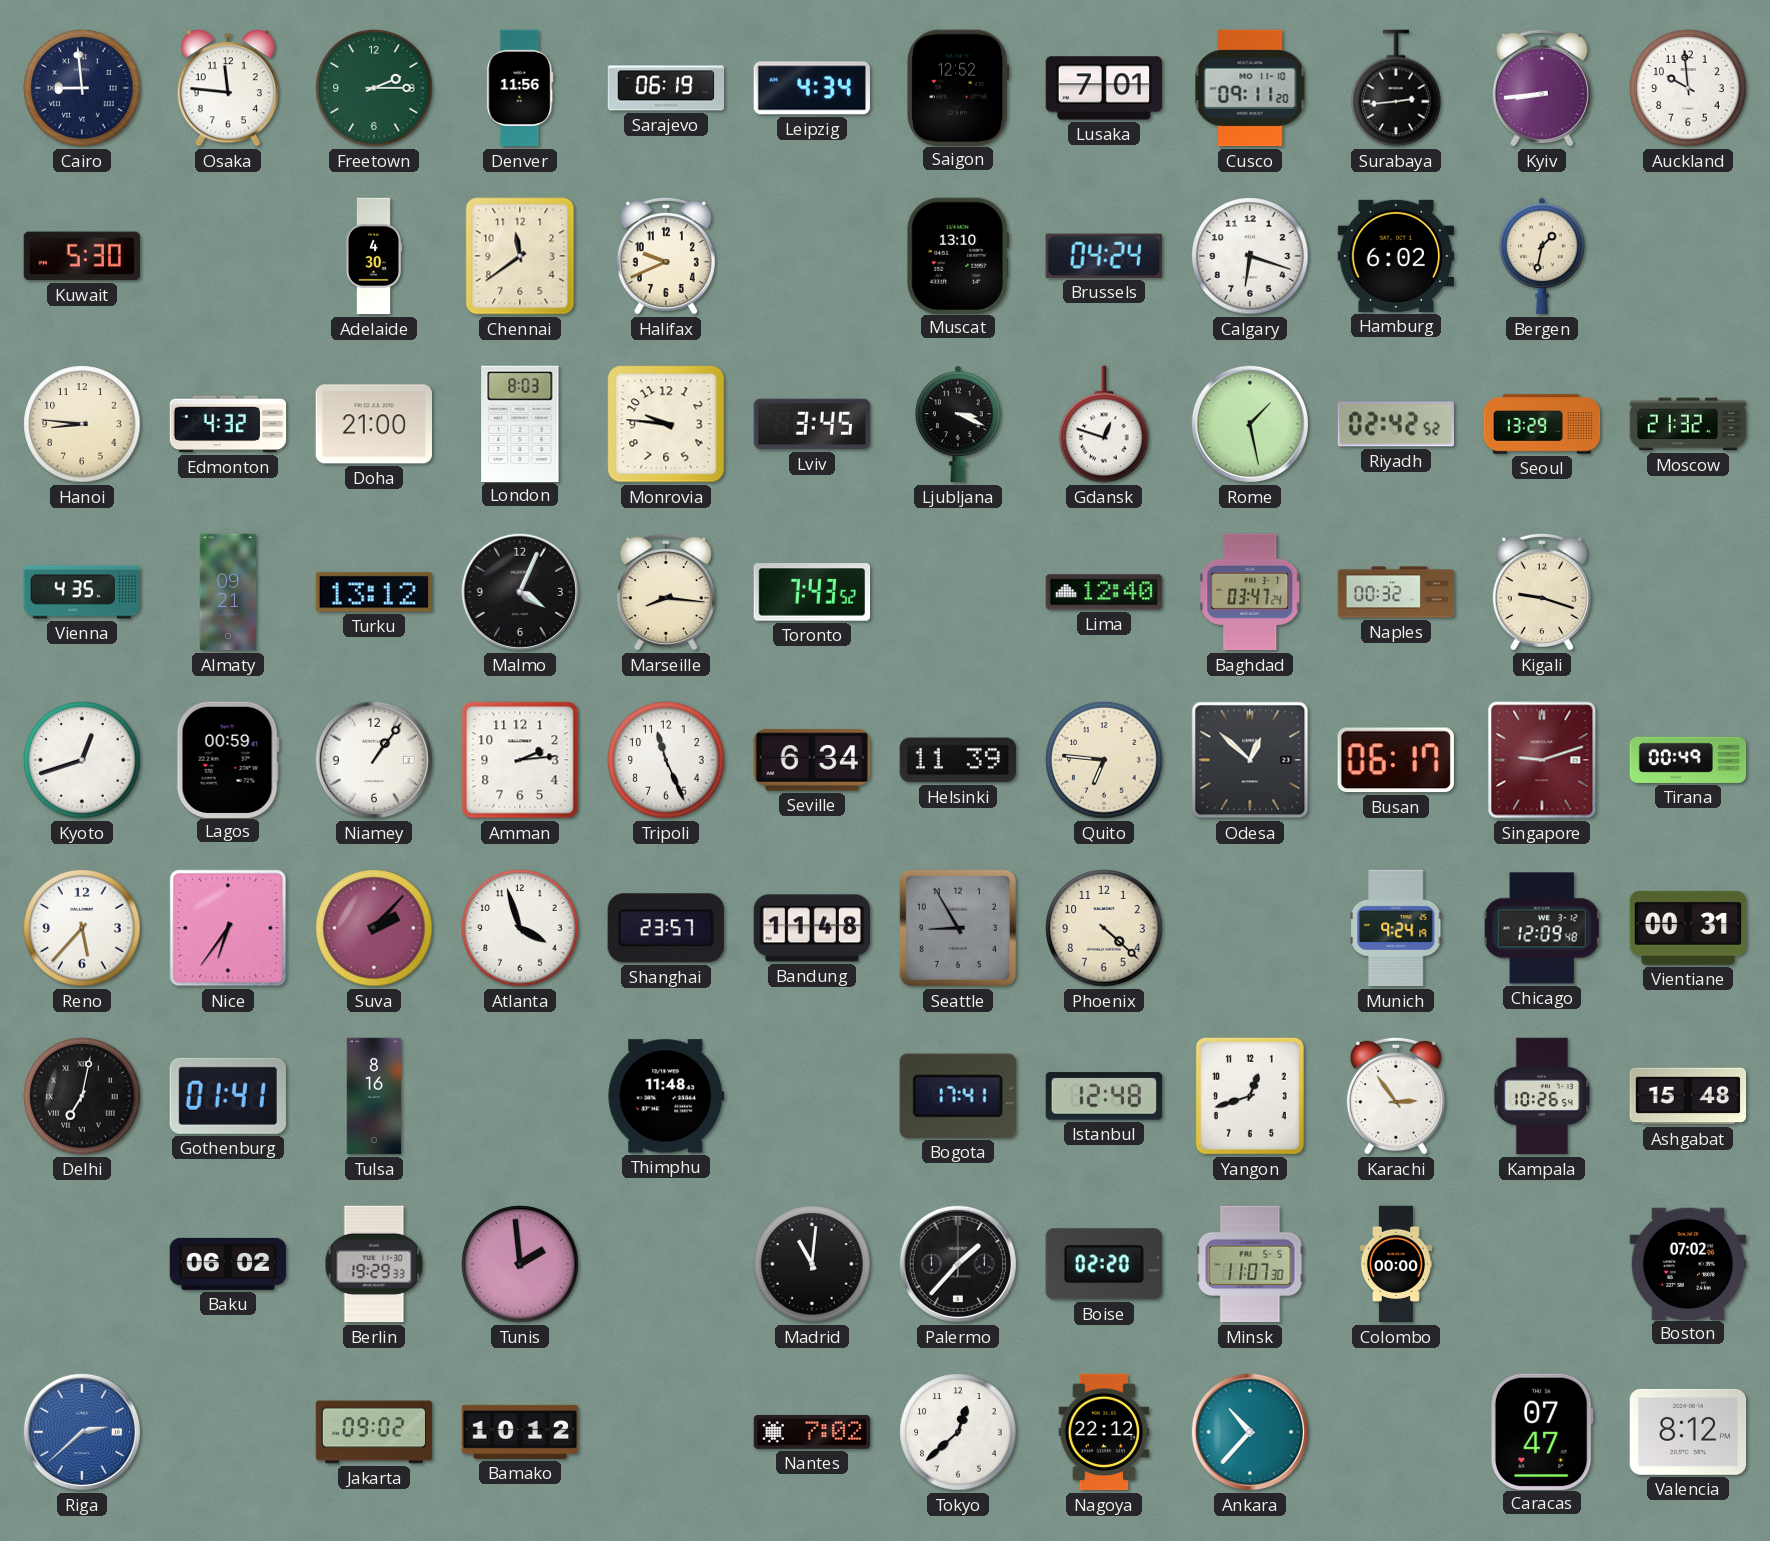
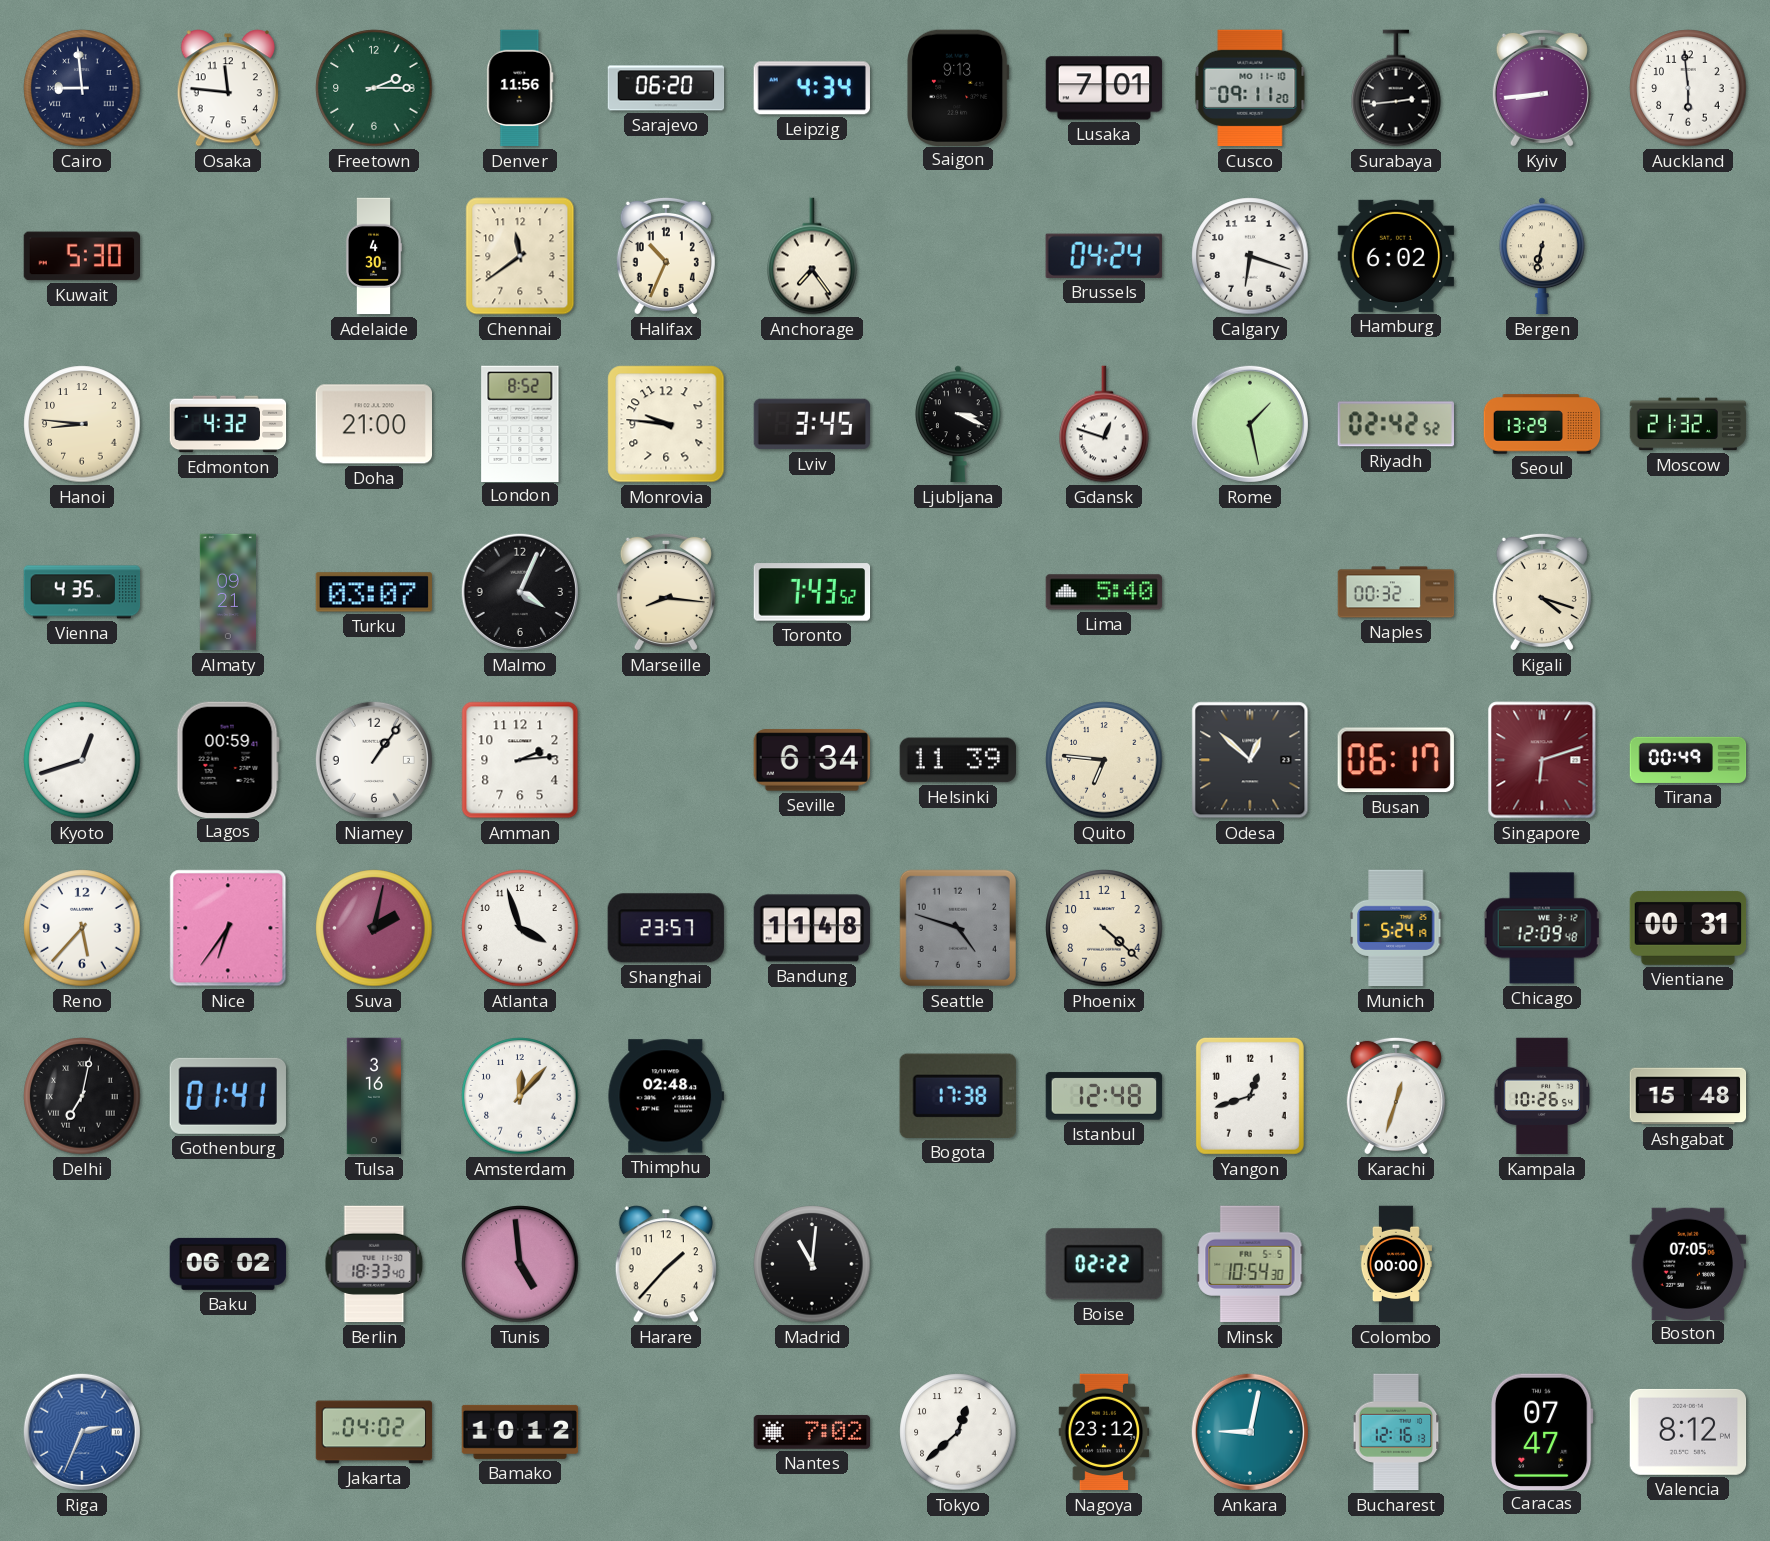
Sarajevo: 06:19 -> 06:20
Saigon: 12:52 -> 9:13
Auckland: 9:59 -> 5:59
Halifax: 9:41 -> 10:34
Anchorage: none -> 7:24
Muscat: 13:10 -> none
Bergen: 1:32 -> 6:32
London: 8:03 -> 8:52
Turku: 13:12 -> 03:07
Lima: 12:40 -> 5:40
Baghdad: 03:47 -> none
Kigali: 9:18 -> 4:18
Tripoli: 11:26 -> none
Singapore: 9:12 -> 6:12
Suva: 2:07 -> 2:02
Seattle: 8:55 -> 4:48
Munich: 9:24 -> 5:24
Tulsa: 8:16 -> 3:16
Amsterdam: none -> 12:07
Thimphu: 11:48 -> 02:48
Bogota: 17:41 -> 17:38
Karachi: 2:54 -> 12:33
Berlin: 19:29 -> 18:33
Tunis: 1:59 -> 4:59
Harare: none -> 1:37
Palermo: 1:37 -> none
Boise: 02:20 -> 02:22
Minsk: 11:07 -> 10:54
Boston: 07:02 -> 07:05
Riga: 2:38 -> 2:34
Jakarta: 09:02 -> 04:02
Nagoya: 22:12 -> 23:12
Ankara: 10:37 -> 9:02
Bucharest: none -> 12:16
